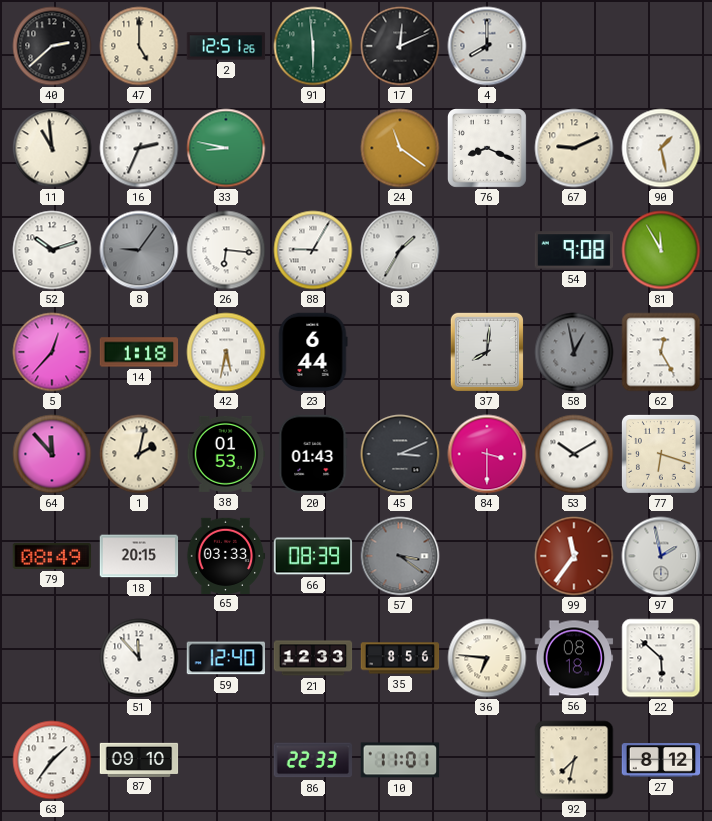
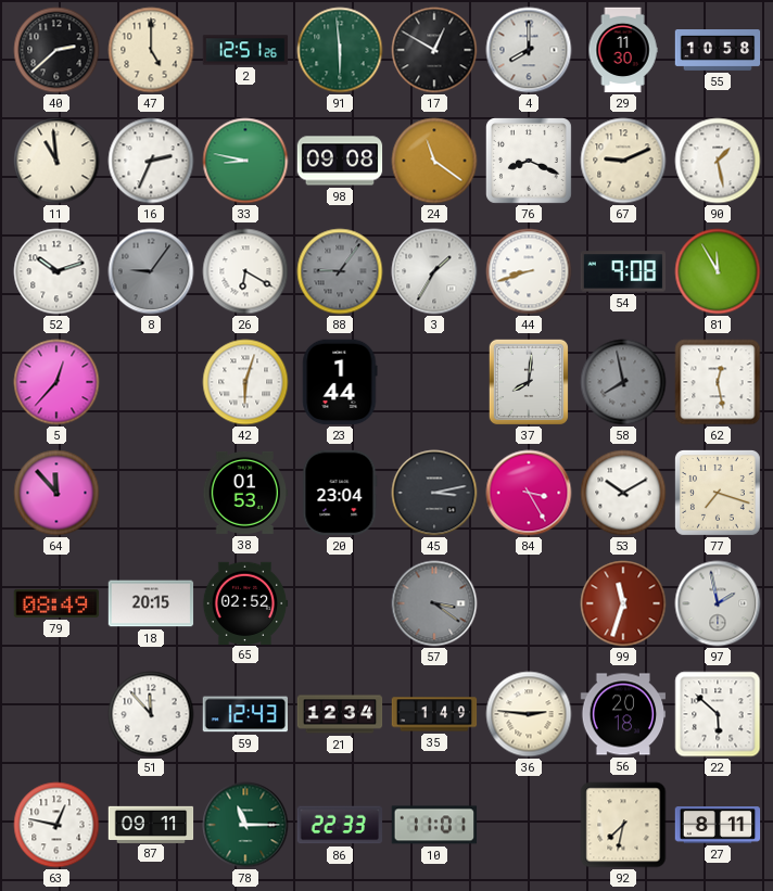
17: 12:11 -> 12:50
29: none -> 11:30
55: none -> 10:58
98: none -> 09:08
26: 6:16 -> 6:20
88: 9:05 -> 9:06
88 dial: white -> grey
44: none -> 8:42
14: 1:18 -> none
42: 5:32 -> 6:03
23: 6:44 -> 1:44
58: 12:58 -> 7:58
62: 12:25 -> 12:28
1: 2:02 -> none
20: 01:43 -> 23:04
45: 3:11 -> 3:13
84: 3:30 -> 3:25
77: 6:18 -> 7:18
65: 03:33 -> 02:52
66: 08:39 -> none
99: 11:36 -> 11:33
59: 12:40 -> 12:43
21: 12:33 -> 12:34
35: 8:56 -> 1:49
36: 6:46 -> 2:46
56: 08:18 -> 20:18
63: 1:36 -> 12:47
87: 09:10 -> 09:11
78: none -> 11:15
27: 8:12 -> 8:11
